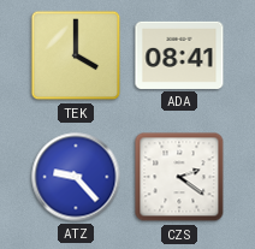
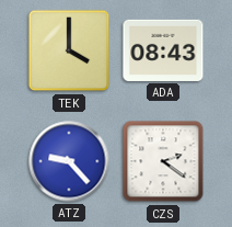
ADA: 08:41 -> 08:43
